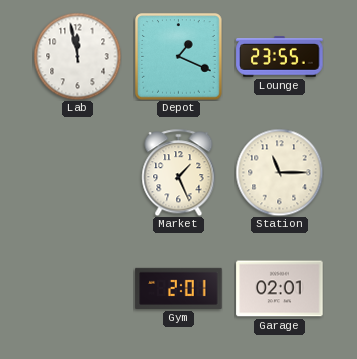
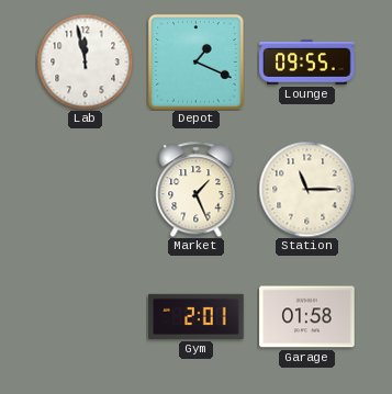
Lounge: 23:55 -> 09:55
Garage: 02:01 -> 01:58
